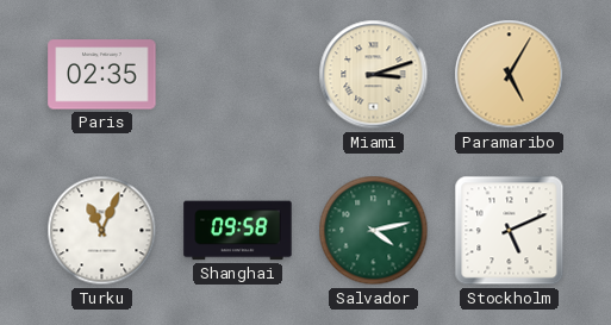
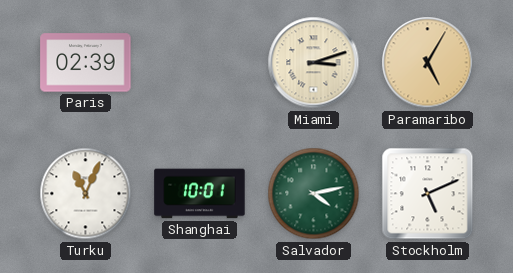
Paris: 02:35 -> 02:39
Shanghai: 09:58 -> 10:01
